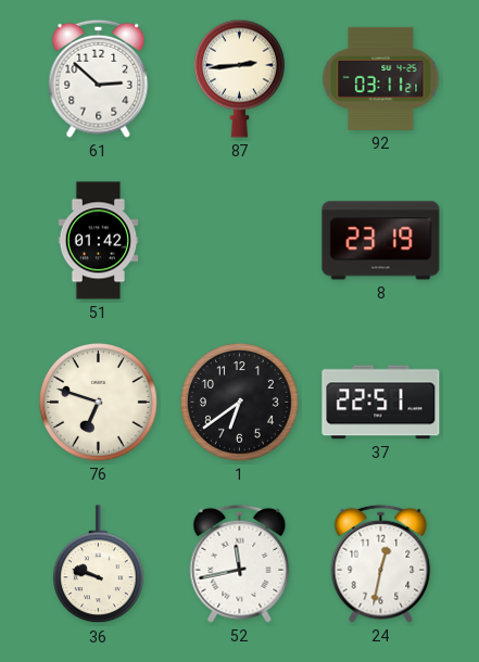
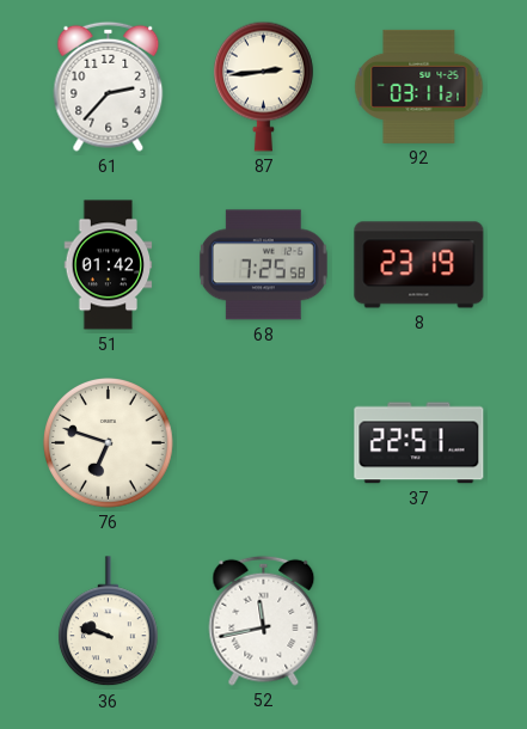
61: 2:52 -> 2:37
68: none -> 7:25
1: 6:39 -> none
24: 12:32 -> none
